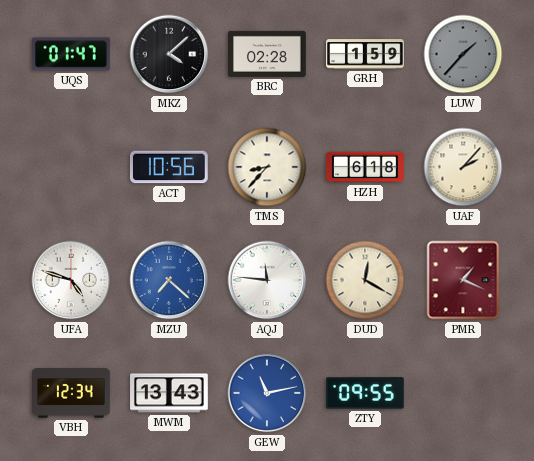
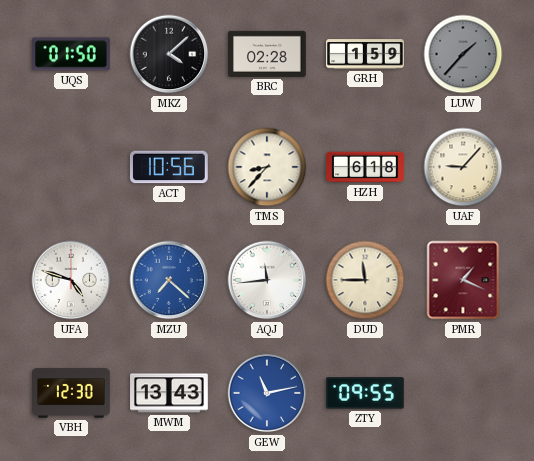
UQS: 01:47 -> 01:50
UAF: 2:07 -> 9:07
AQJ: 11:46 -> 11:44
DUD: 12:20 -> 11:45
VBH: 12:34 -> 12:30
